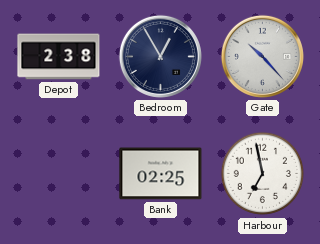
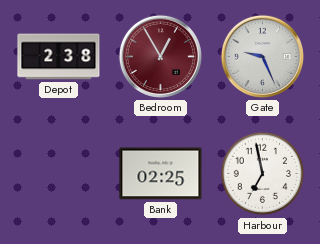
Bedroom dial: navy -> burgundy
Gate: 10:23 -> 9:26
